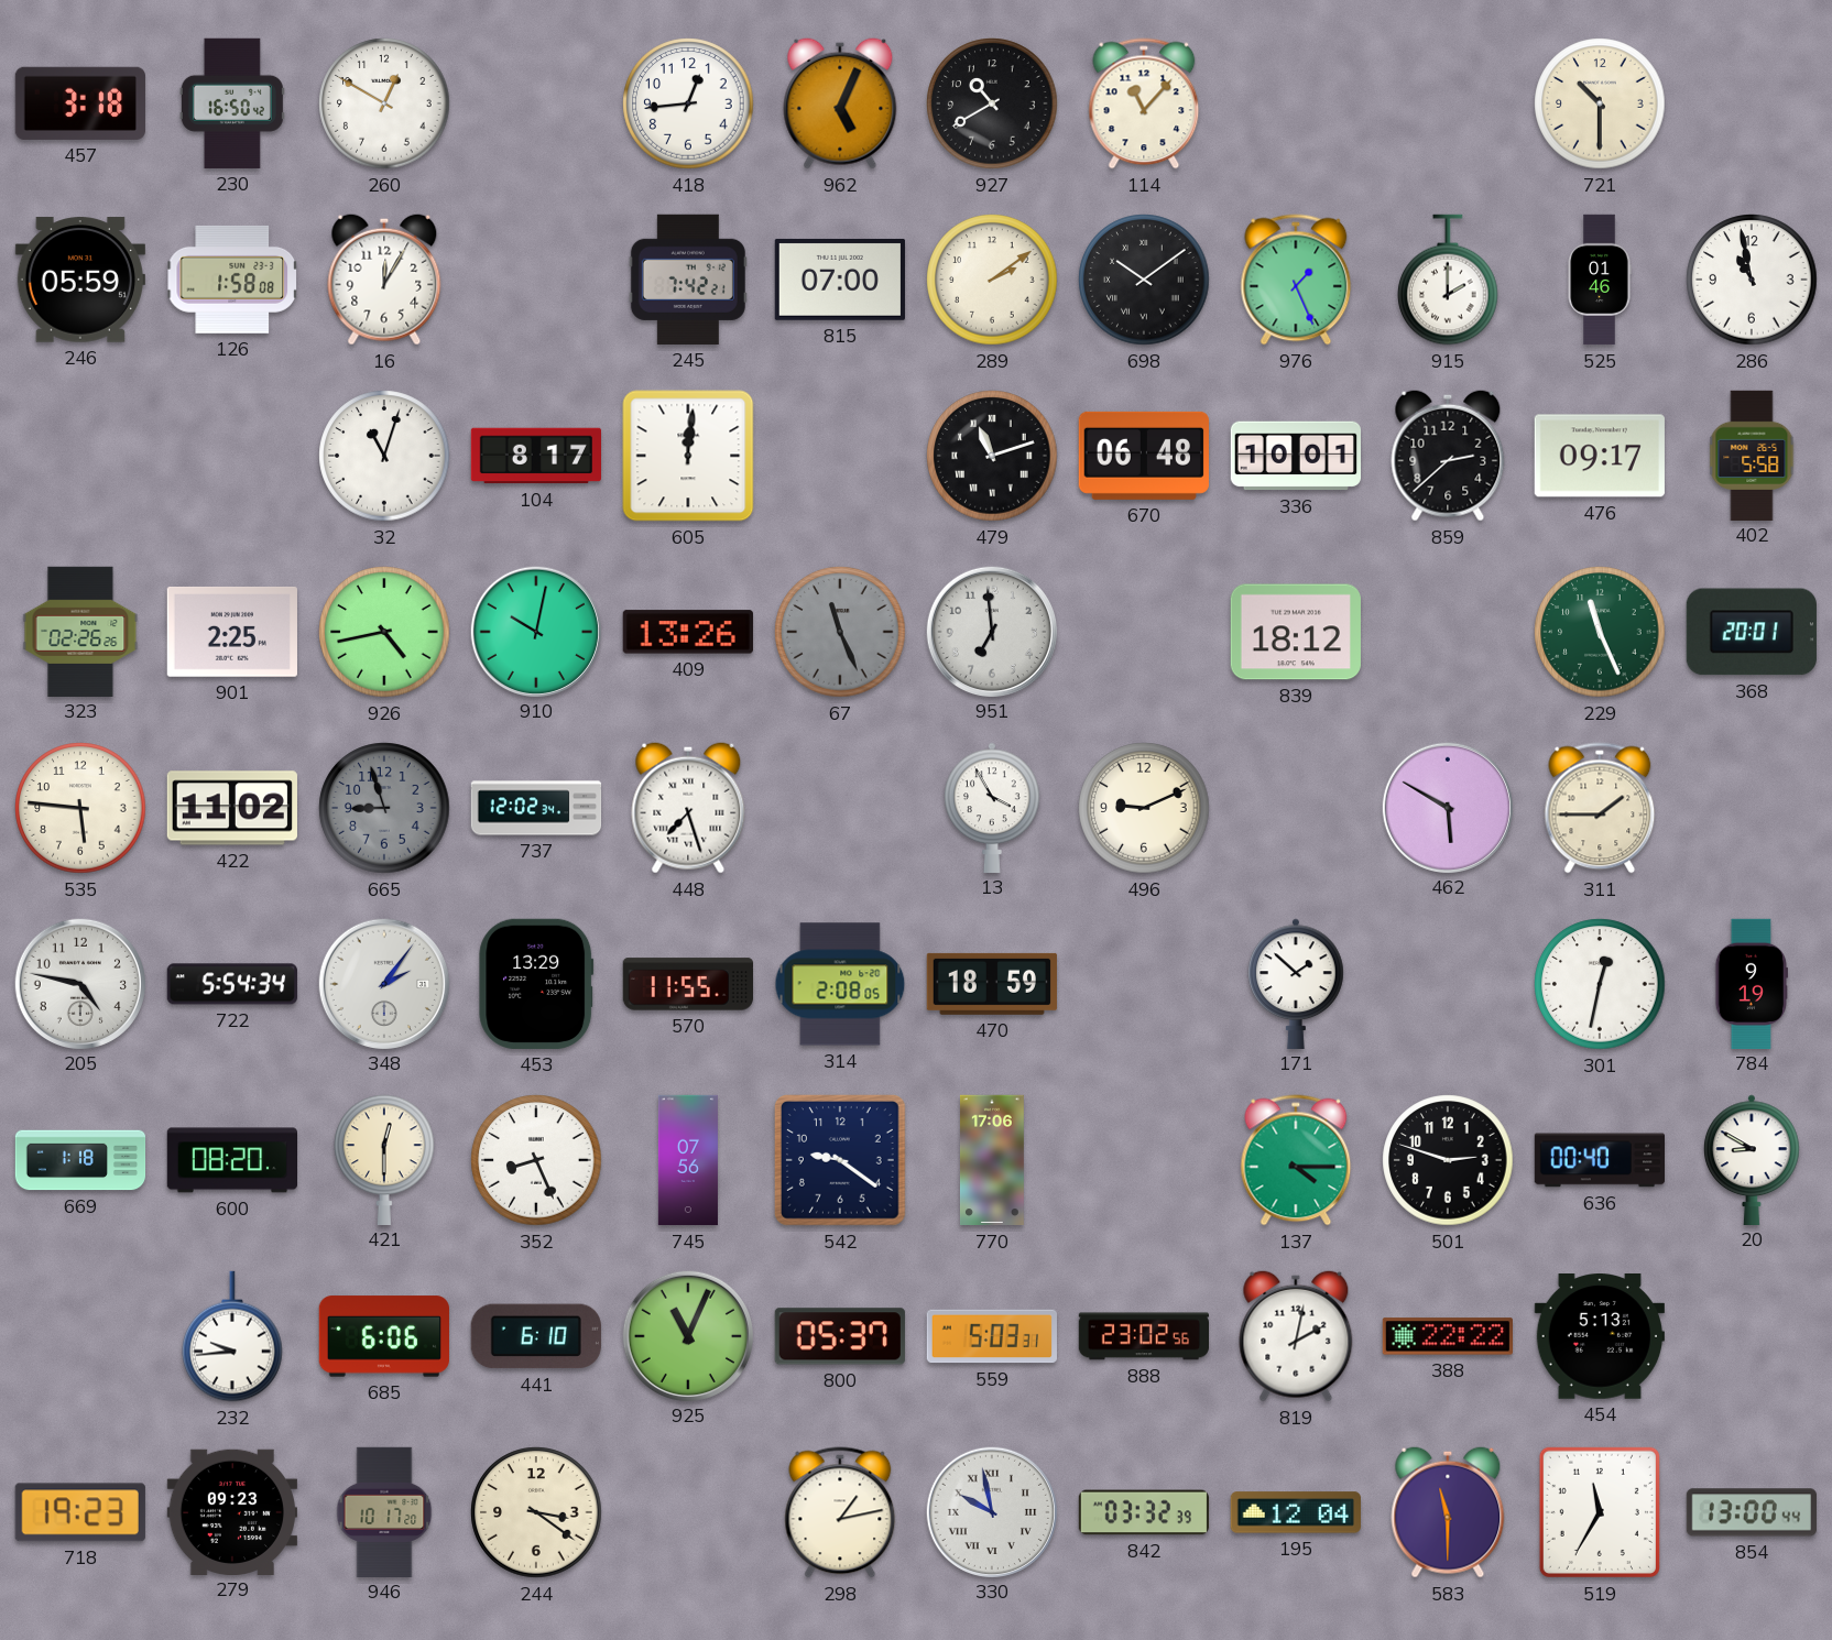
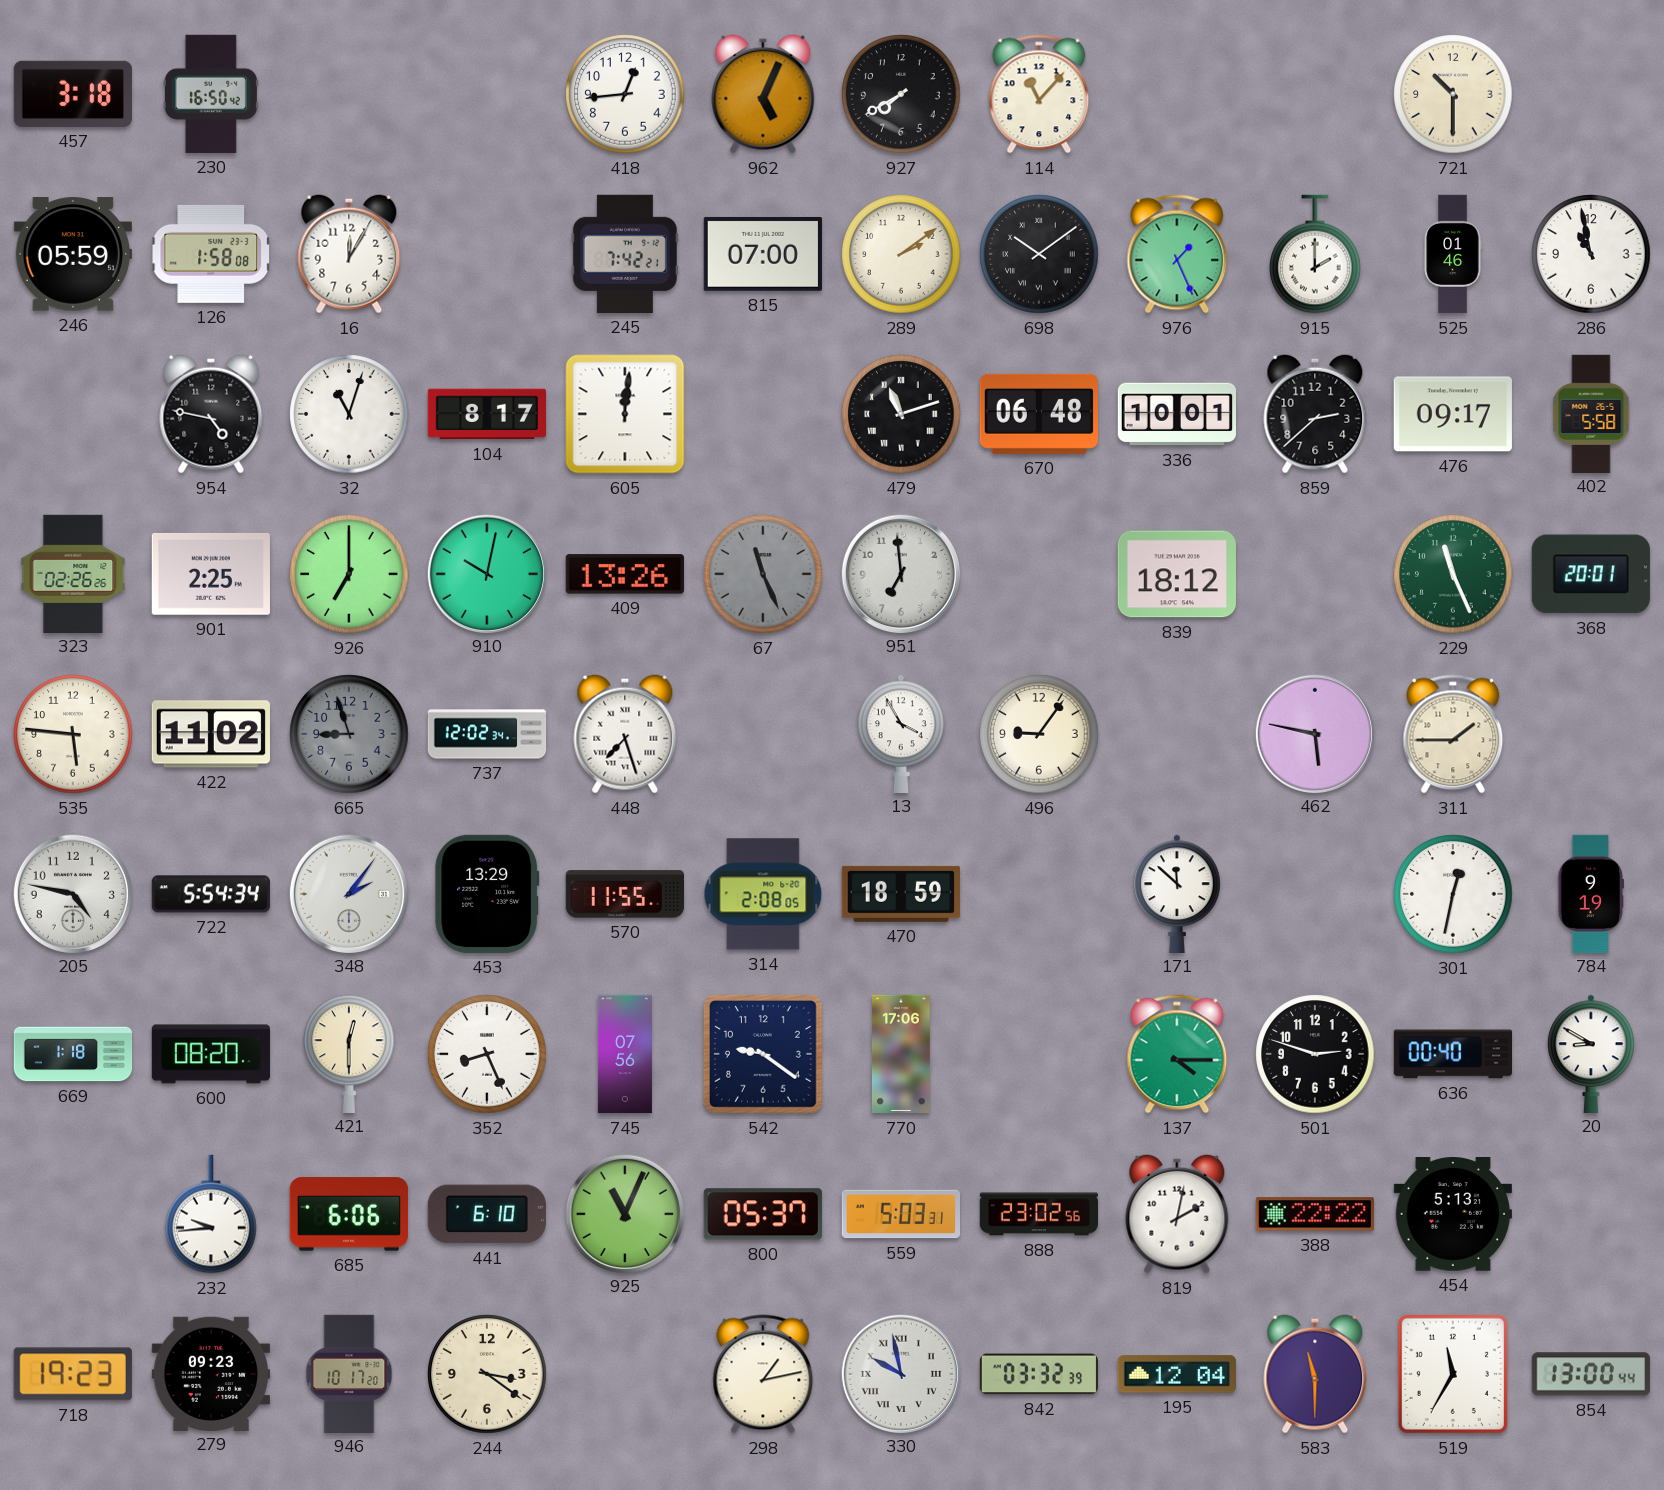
260: 12:50 -> none
927: 10:40 -> 7:40
954: none -> 4:47
926: 4:43 -> 7:00
496: 9:11 -> 9:06
462: 5:50 -> 5:47
171: 1:52 -> 11:52
